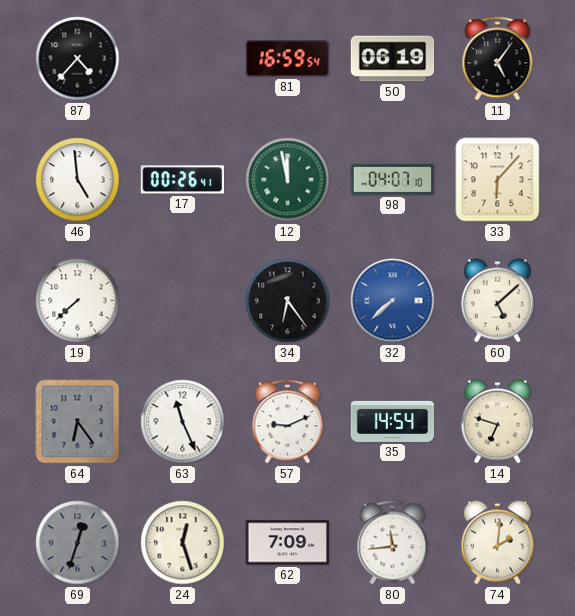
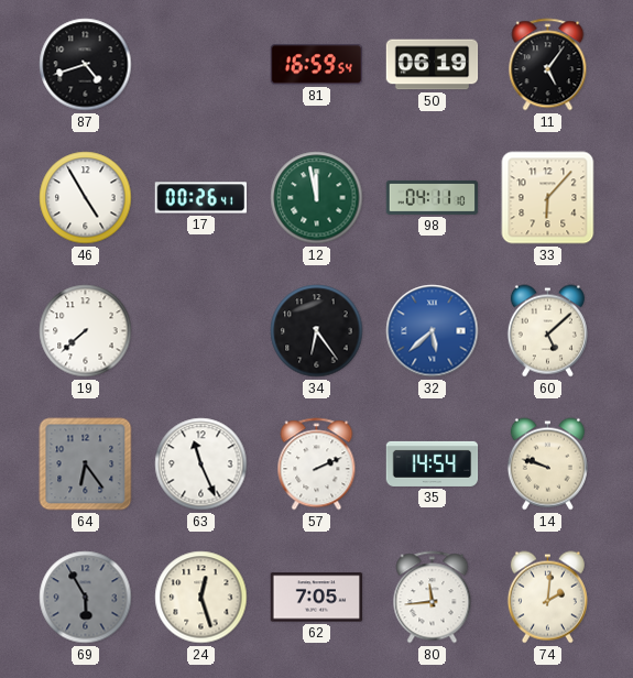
87: 4:37 -> 4:42
46: 4:59 -> 4:55
98: 04:07 -> 04:11
32: 7:38 -> 5:38
57: 9:11 -> 2:11
14: 6:48 -> 9:48
69: 12:33 -> 5:55
62: 7:09 -> 7:05
